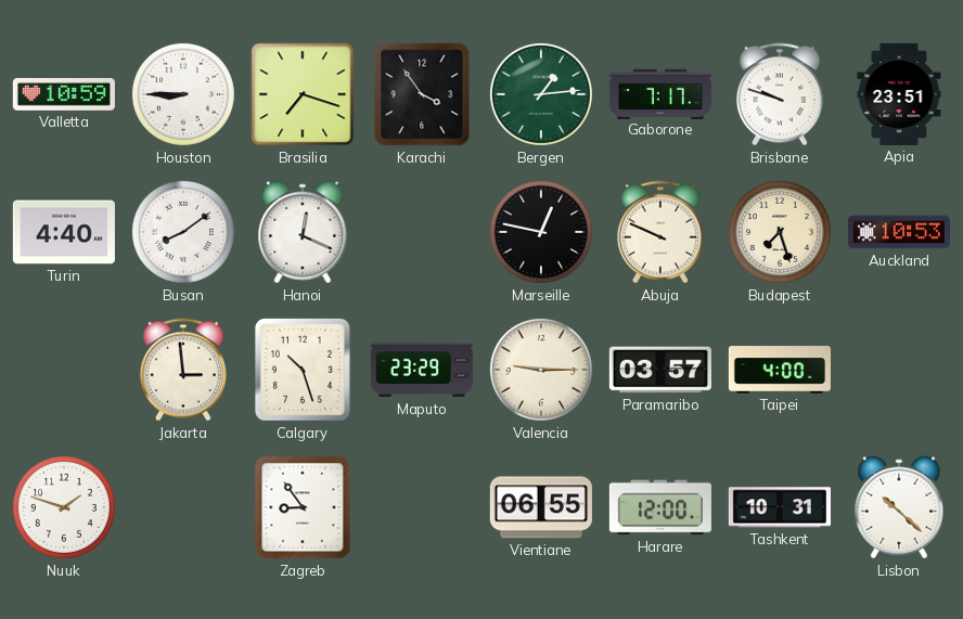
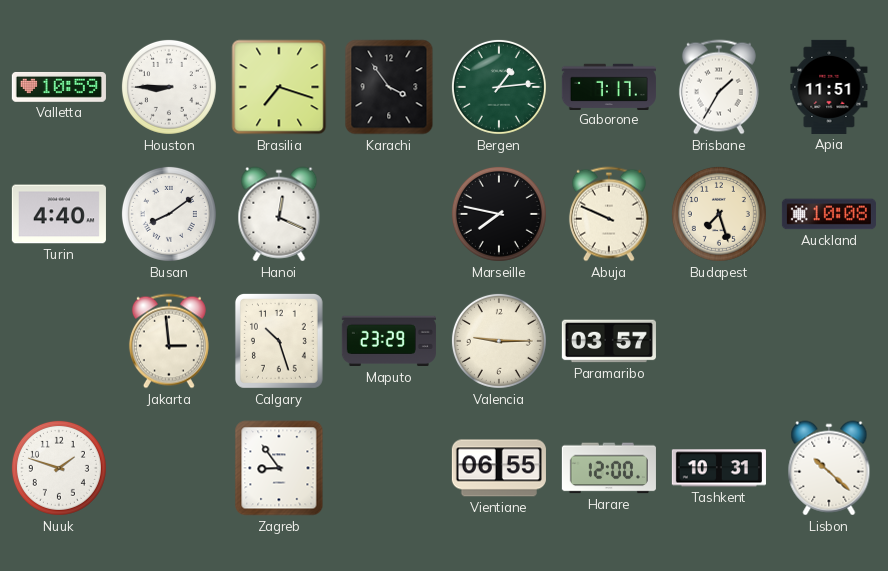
Brisbane: 9:48 -> 1:35
Apia: 23:51 -> 11:51
Marseille: 12:47 -> 7:47
Auckland: 10:53 -> 10:08
Taipei: 4:00 -> none
